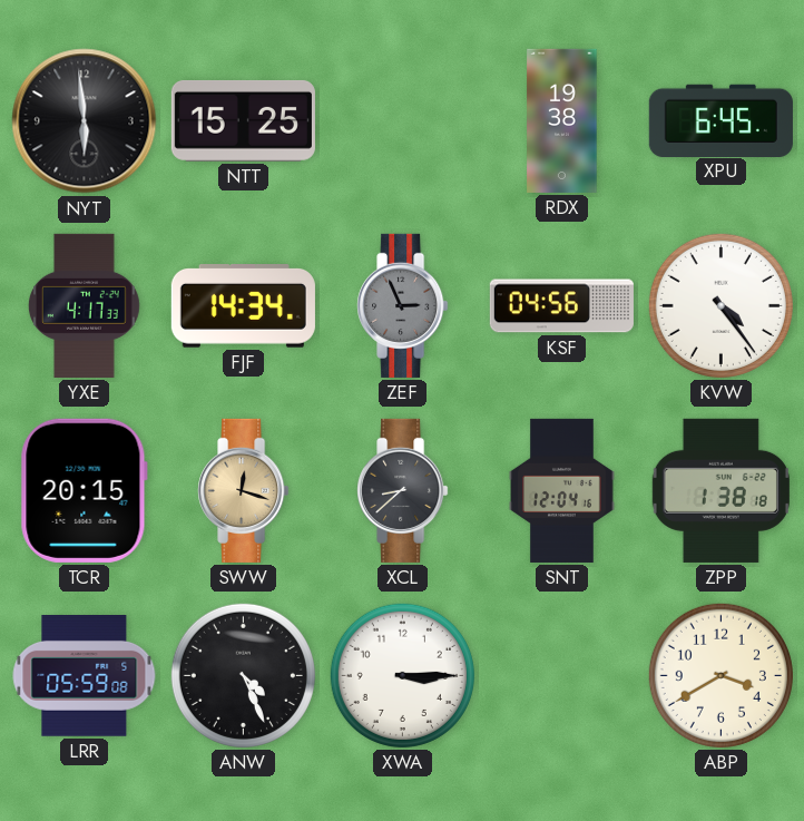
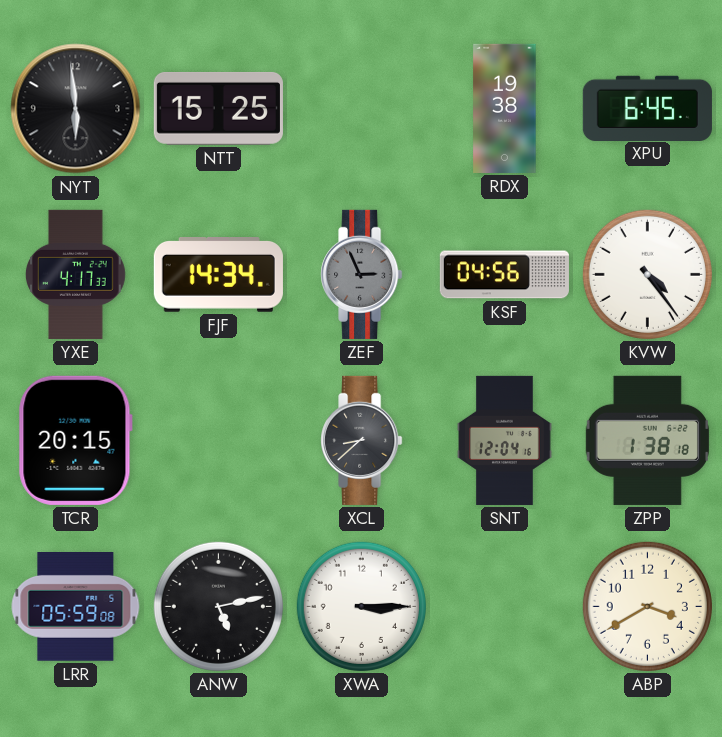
SWW: 12:18 -> none
ANW: 4:26 -> 5:13
